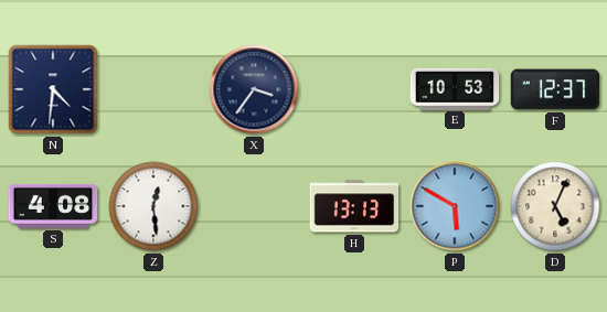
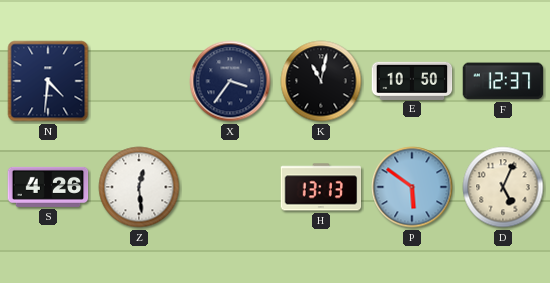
K: none -> 11:02
E: 10:53 -> 10:50
S: 4:08 -> 4:26
P: 5:50 -> 5:51
